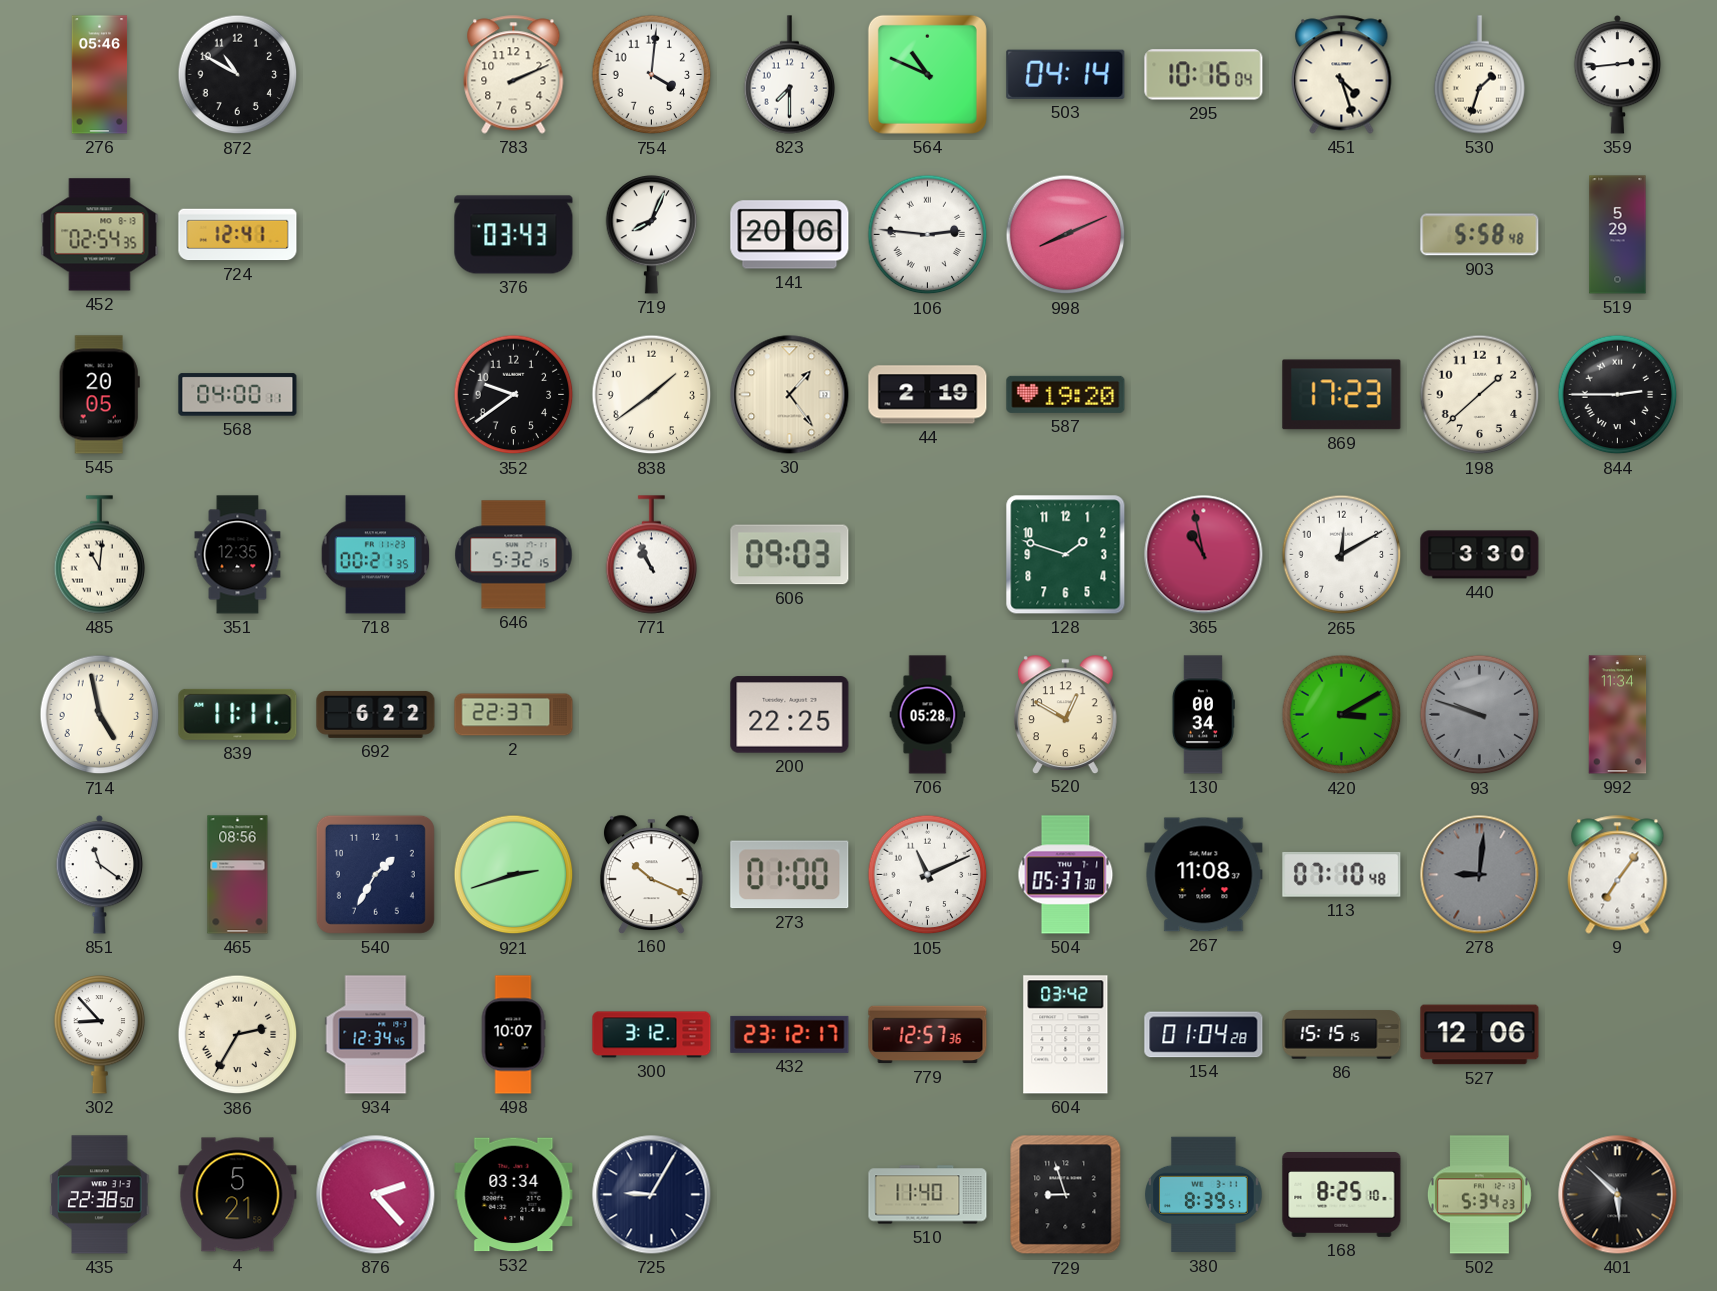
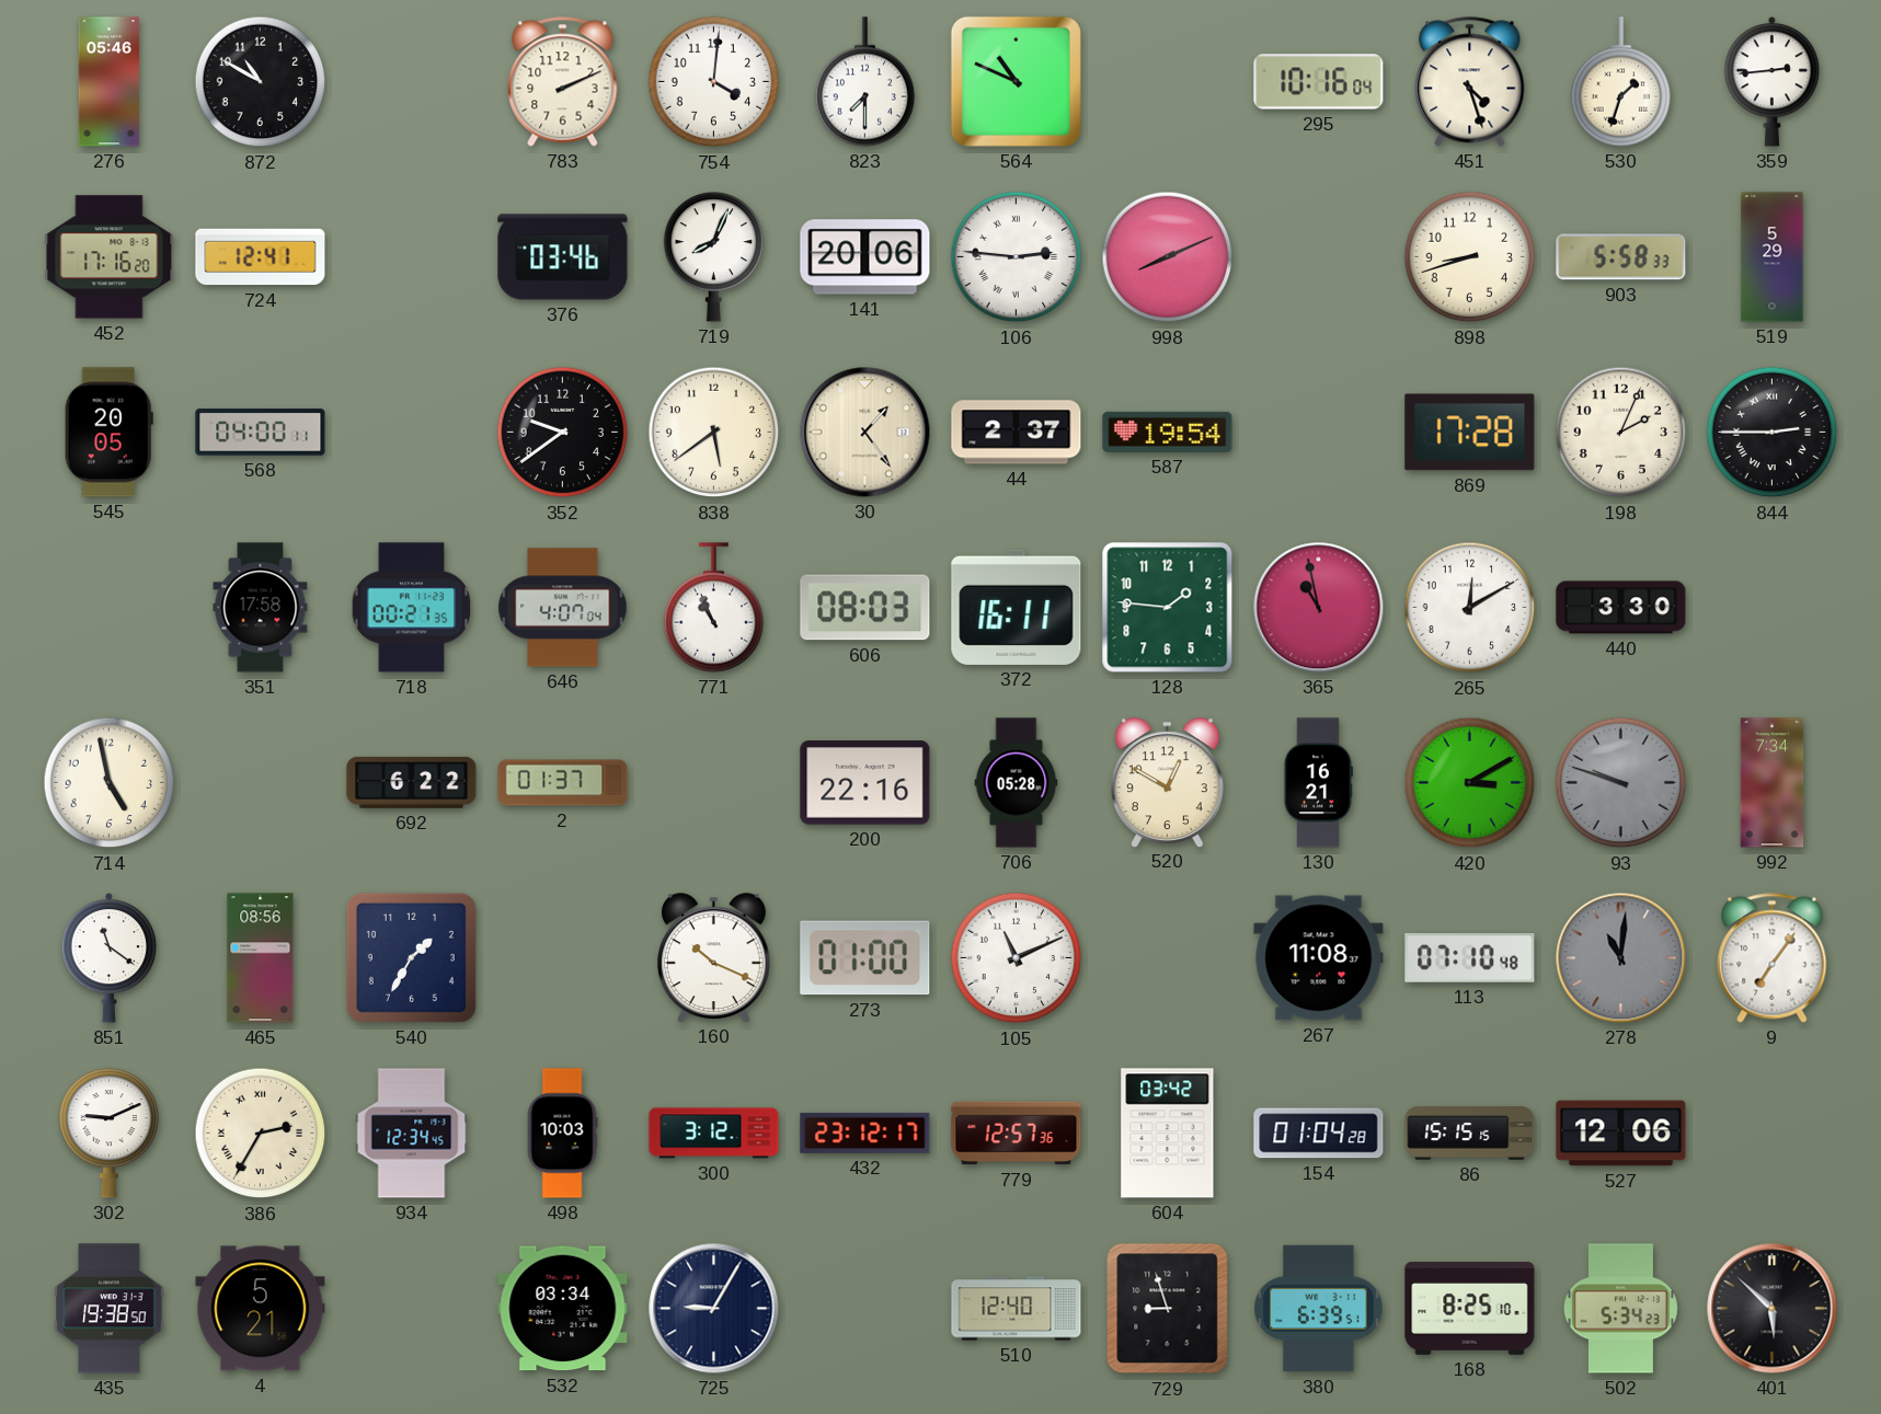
503: 04:14 -> none
452: 02:54 -> 17:16
376: 03:43 -> 03:46
898: none -> 8:42
903: 5:58:48 -> 5:58:33
838: 1:39 -> 5:39
44: 2:19 -> 2:37
587: 19:20 -> 19:54
869: 17:23 -> 17:28
198: 1:38 -> 2:04
485: 11:01 -> none
351: 12:35 -> 17:58
646: 5:32 -> 4:07
606: 09:03 -> 08:03
372: none -> 16:11
128: 1:48 -> 1:46
839: 11:11 -> none
2: 22:37 -> 01:37
200: 22:25 -> 22:16
130: 00:34 -> 16:21
992: 11:34 -> 7:34
921: 2:42 -> none
504: 05:37 -> none
278: 9:01 -> 11:01
302: 8:53 -> 9:11
498: 10:07 -> 10:03
435: 22:38 -> 19:38
876: 2:23 -> none
510: 11:40 -> 12:40
380: 8:39 -> 6:39
